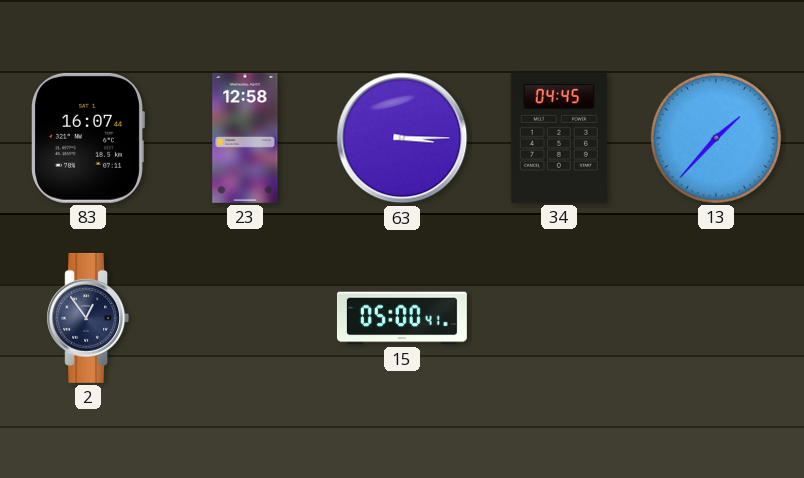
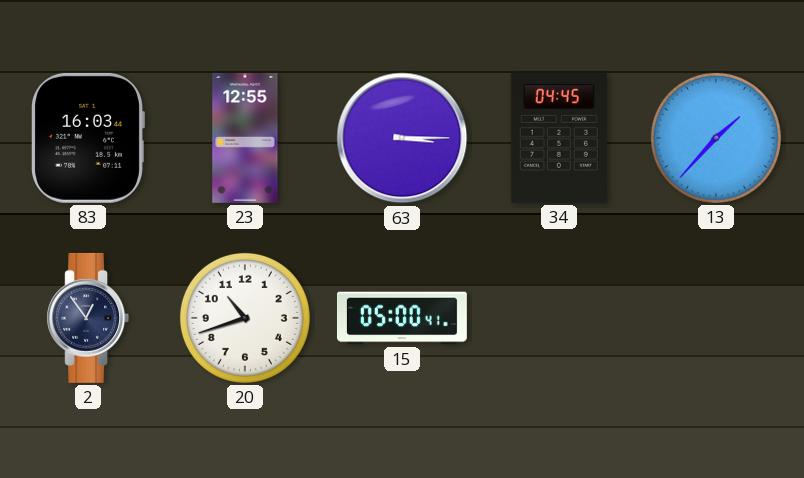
83: 16:07 -> 16:03
23: 12:58 -> 12:55
20: none -> 10:42
